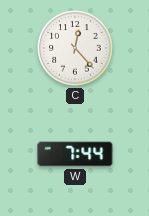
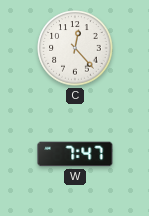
W: 7:44 -> 7:47
